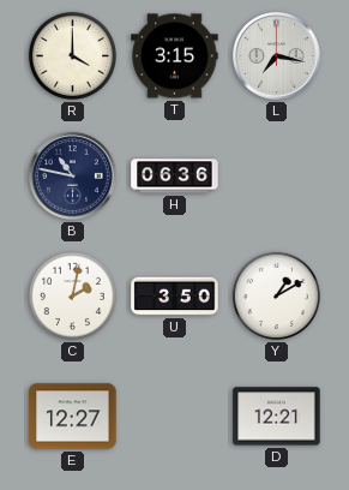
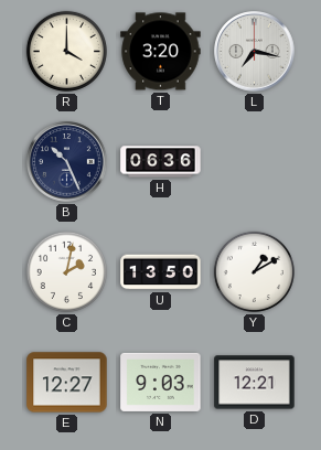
T: 3:15 -> 3:20
B: 10:47 -> 10:26
U: 3:50 -> 13:50
N: none -> 9:03
